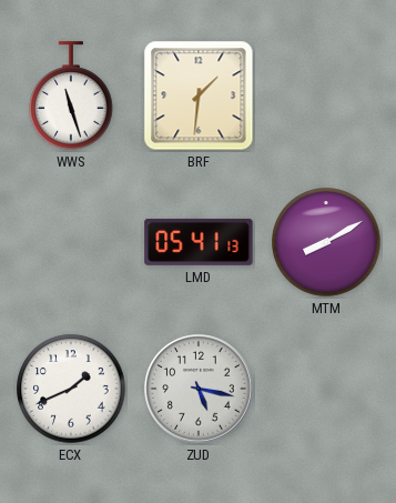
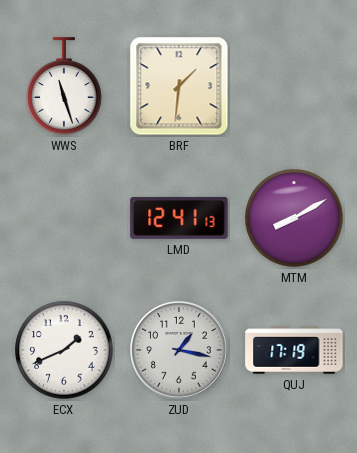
LMD: 05:41 -> 12:41
ZUD: 5:17 -> 1:17
QUJ: none -> 17:19
